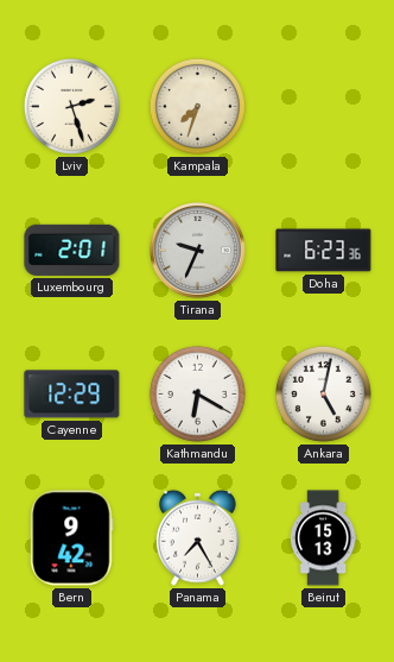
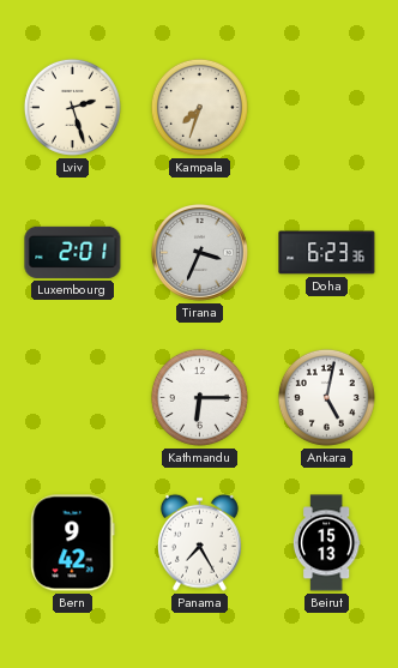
Tirana: 9:34 -> 3:34
Cayenne: 12:29 -> none
Kathmandu: 6:20 -> 6:15
